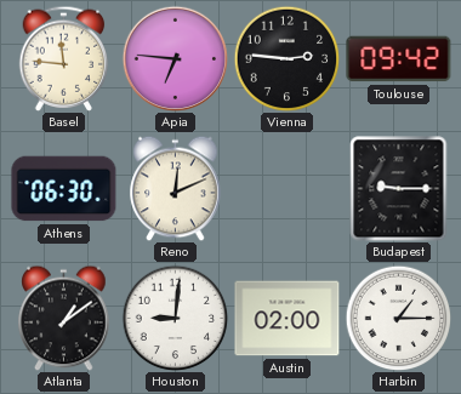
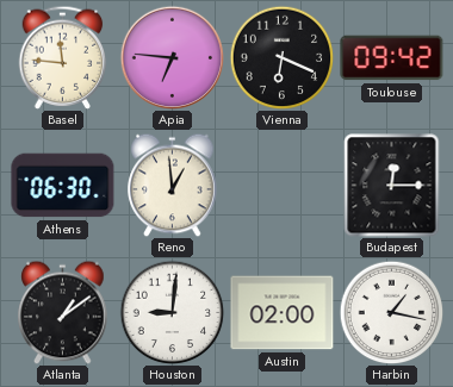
Vienna: 2:46 -> 6:19
Reno: 12:11 -> 12:59
Budapest: 9:15 -> 12:15
Harbin: 1:15 -> 1:17
